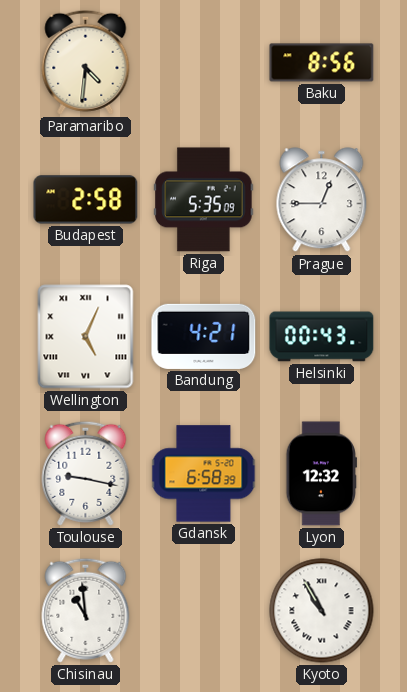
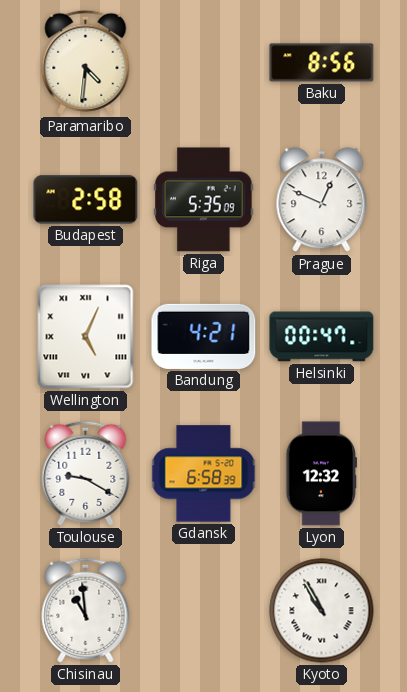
Prague: 12:45 -> 12:49
Helsinki: 00:43 -> 00:47
Toulouse: 9:17 -> 9:20
